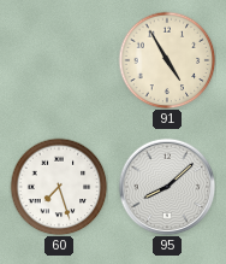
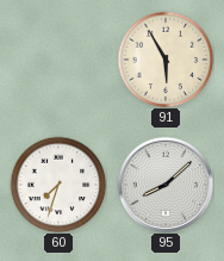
91: 4:55 -> 5:55
60: 7:27 -> 7:33
